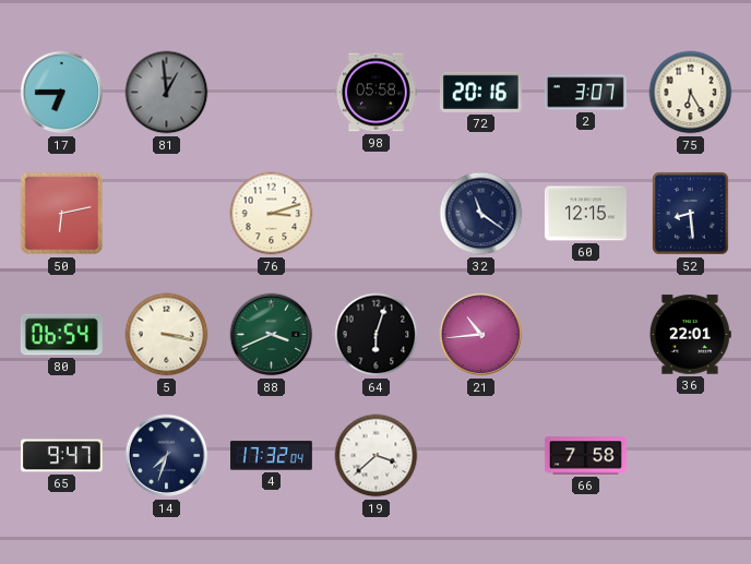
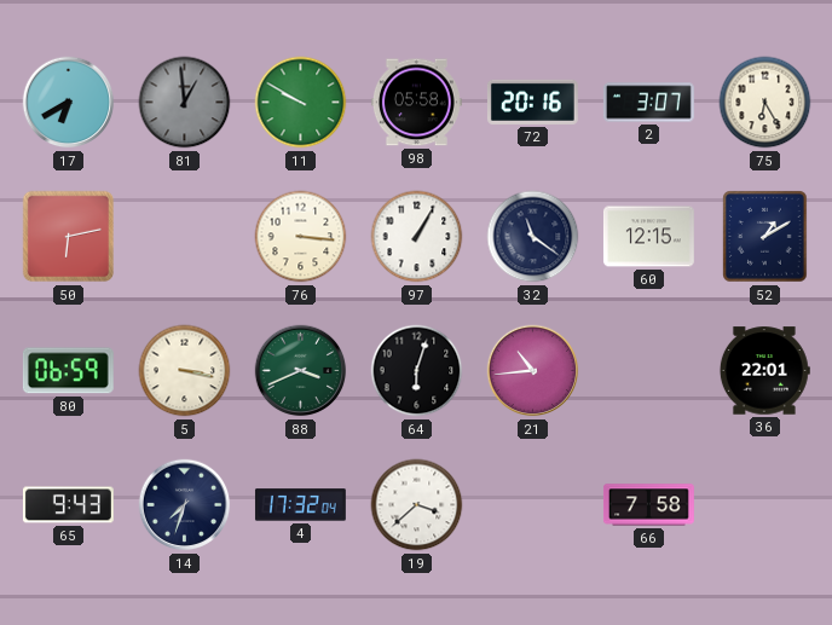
17: 6:45 -> 6:40
11: none -> 9:50
76: 3:12 -> 3:16
97: none -> 1:05
52: 8:29 -> 1:10
80: 06:54 -> 06:59
65: 9:47 -> 9:43
